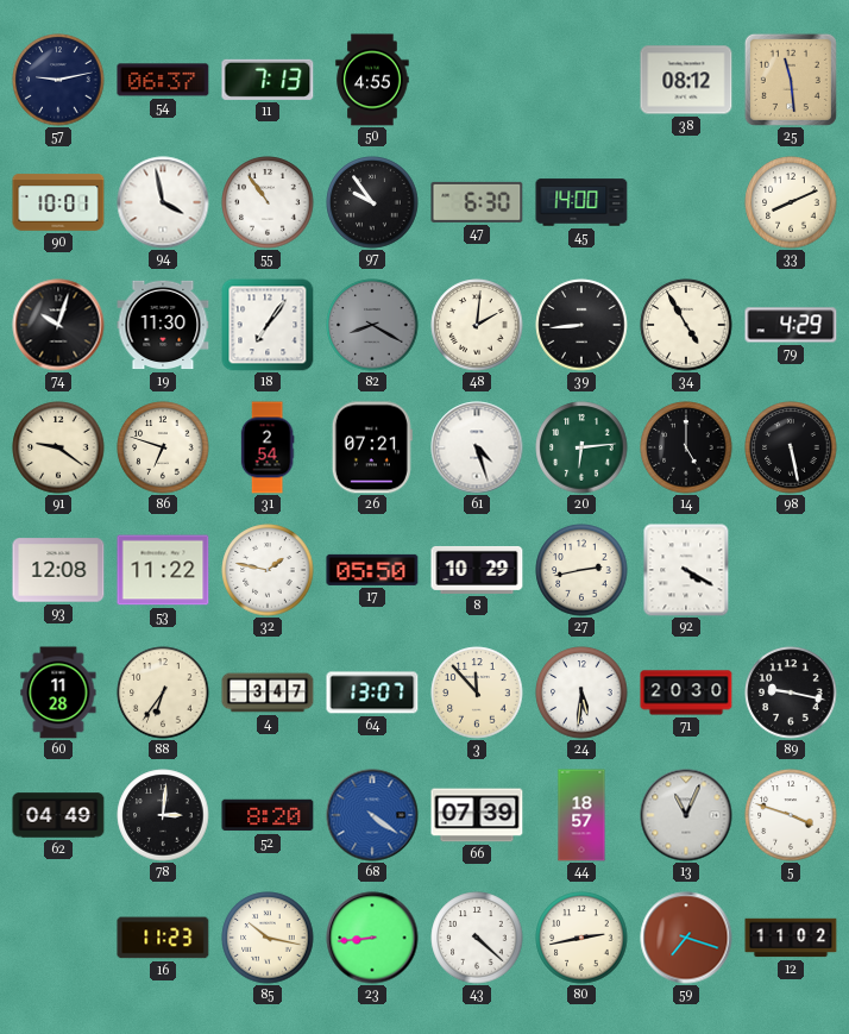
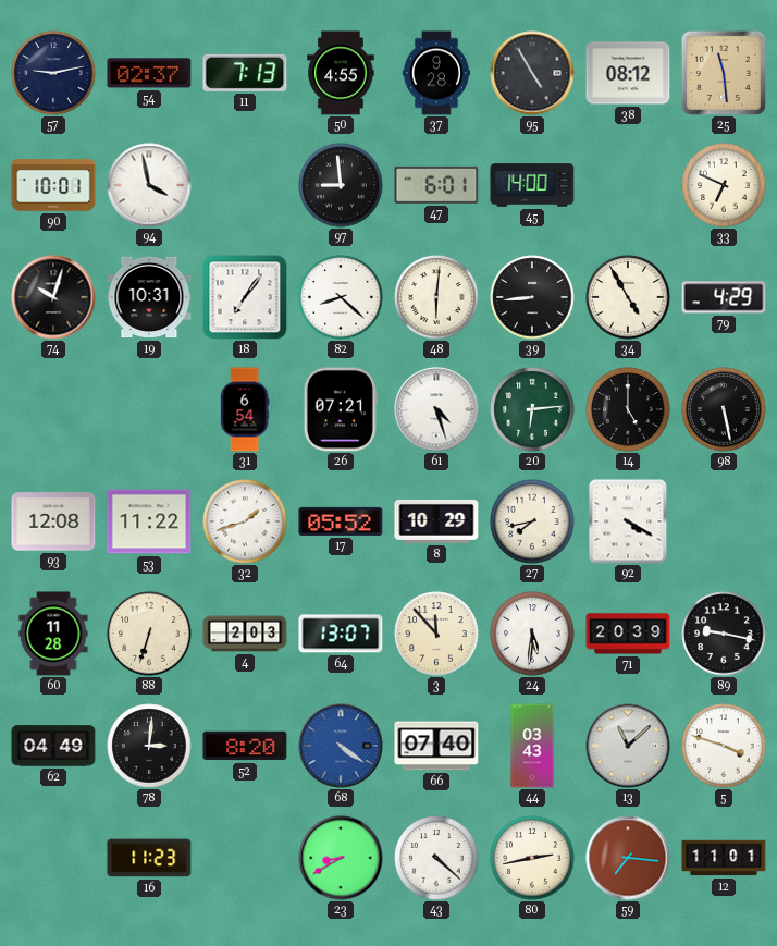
54: 06:37 -> 02:37
37: none -> 9:28
95: none -> 4:55
55: 10:54 -> none
97: 9:54 -> 8:59
47: 6:30 -> 6:01
33: 8:11 -> 6:49
19: 11:30 -> 10:31
82: 8:20 -> 8:22
82 dial: grey -> white
48: 2:01 -> 6:01
91: 9:21 -> none
86: 6:48 -> none
31: 2:54 -> 6:54
32: 1:47 -> 1:42
17: 05:50 -> 05:52
27: 2:43 -> 7:43
88: 6:36 -> 6:33
4: 3:47 -> 2:03
71: 20:30 -> 20:39
66: 07:39 -> 07:40
44: 18:57 -> 03:43
13: 11:04 -> 11:08
85: 10:17 -> none
23: 8:44 -> 8:40
59: 7:18 -> 7:16
12: 11:02 -> 11:01
